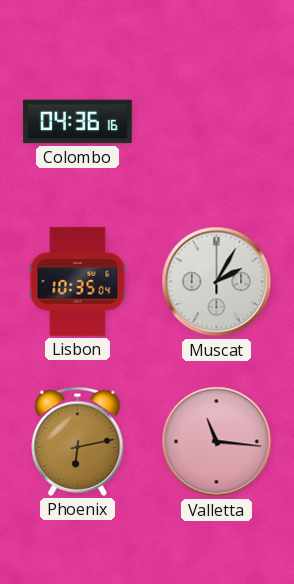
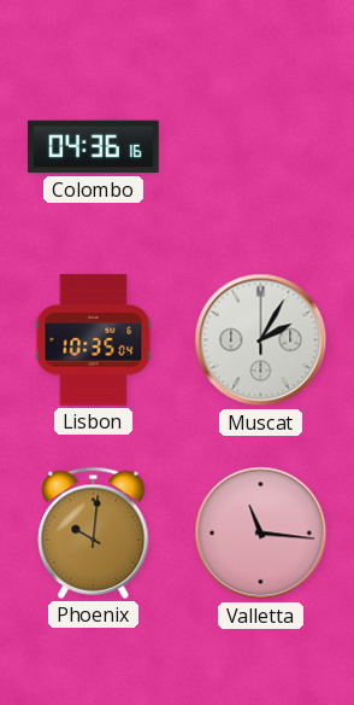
Phoenix: 6:13 -> 10:01
